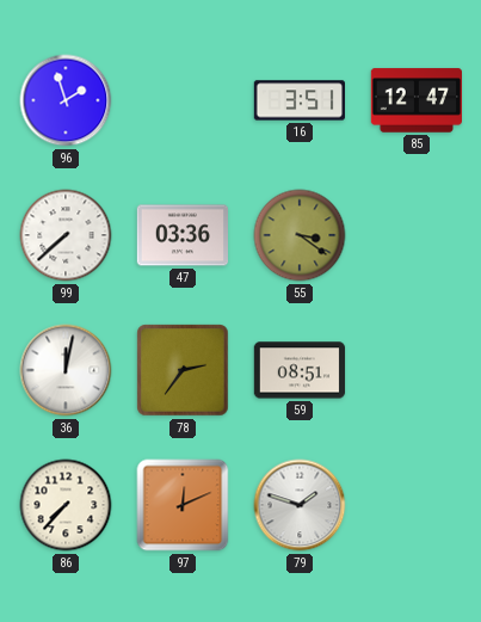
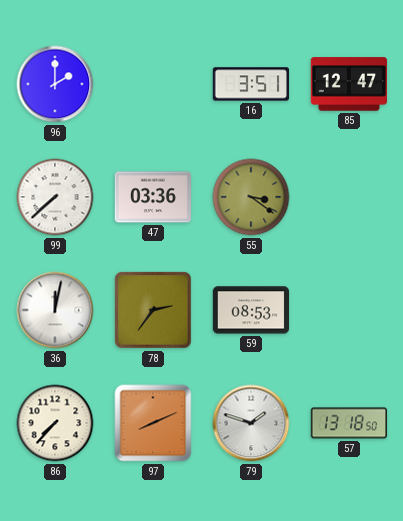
96: 1:57 -> 2:00
59: 08:51 -> 08:53
97: 12:11 -> 8:11
57: none -> 13:18
